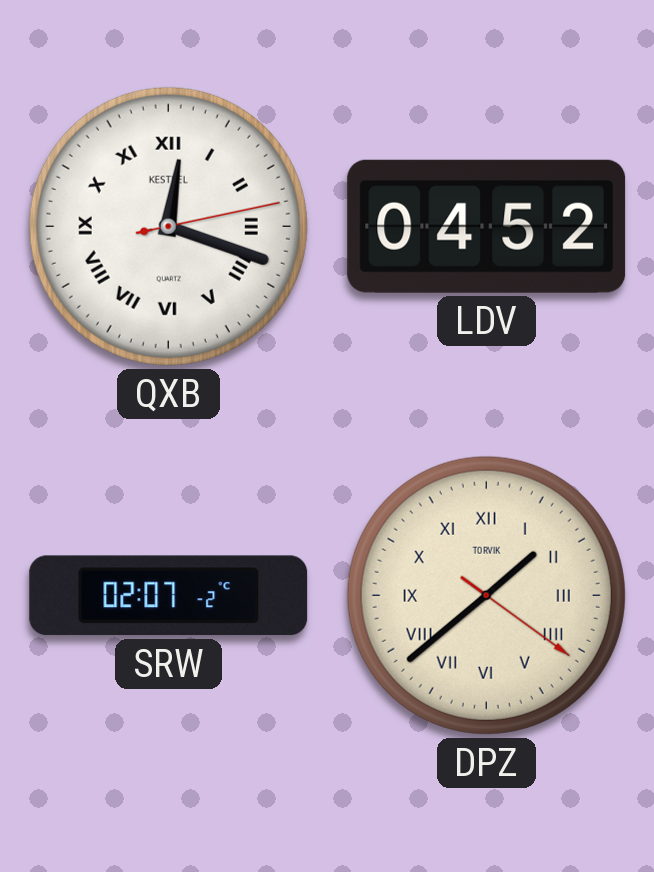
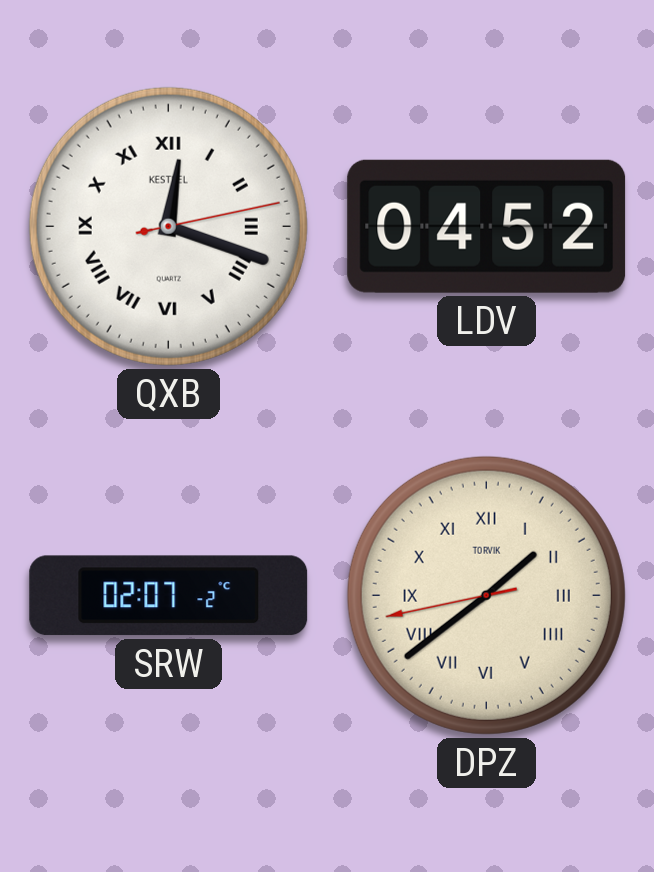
DPZ: 1:38:21 -> 1:38:43
